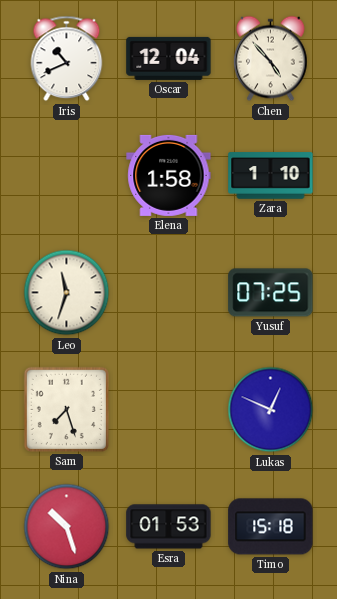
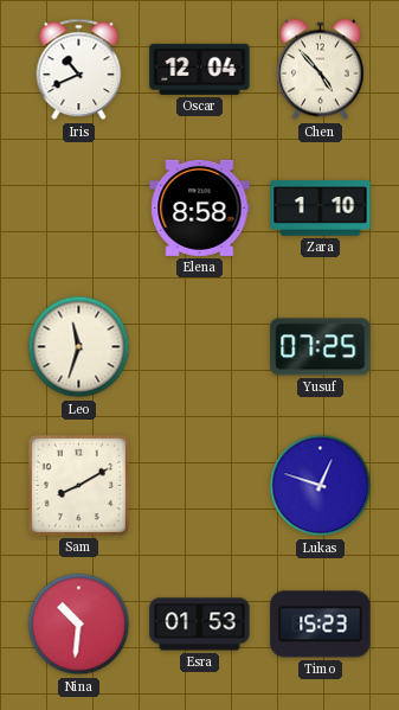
Elena: 1:58 -> 8:58
Sam: 7:27 -> 8:10
Lukas: 12:49 -> 12:48
Nina: 10:27 -> 10:31
Timo: 15:18 -> 15:23
